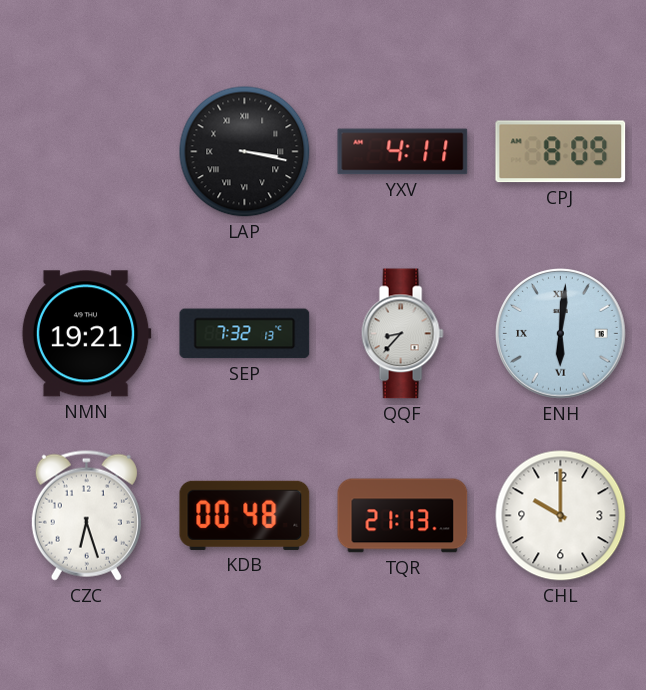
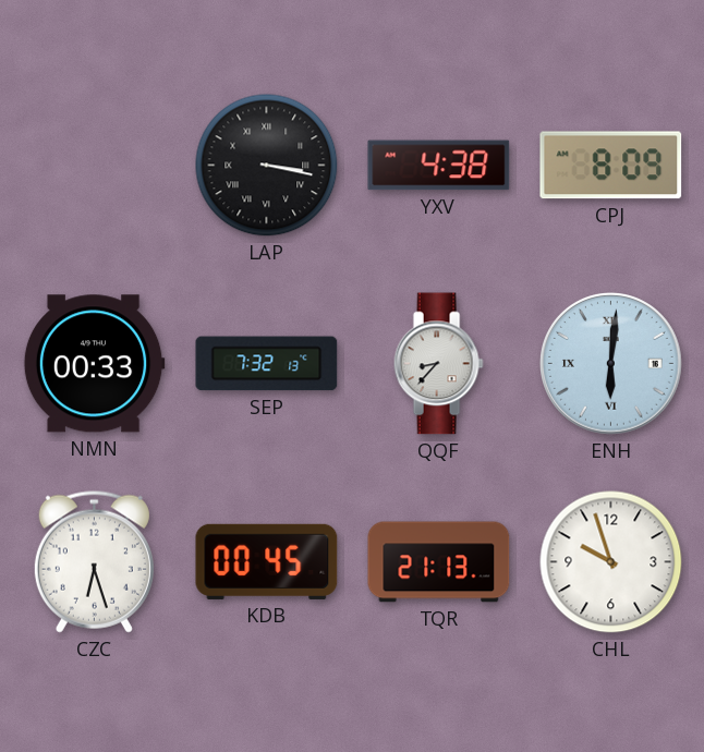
YXV: 4:11 -> 4:38
NMN: 19:21 -> 00:33
KDB: 00:48 -> 00:45
CHL: 10:00 -> 9:57
